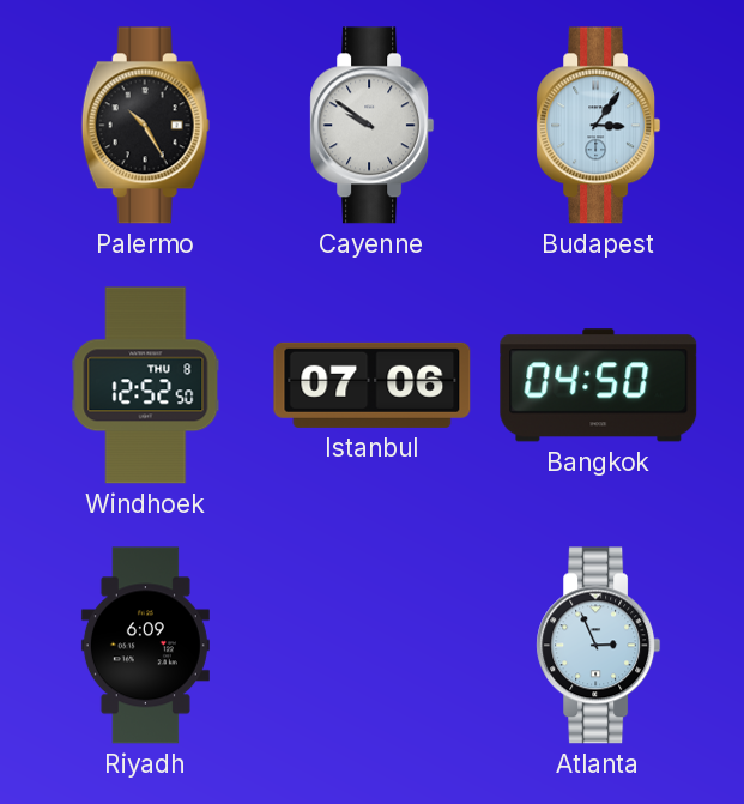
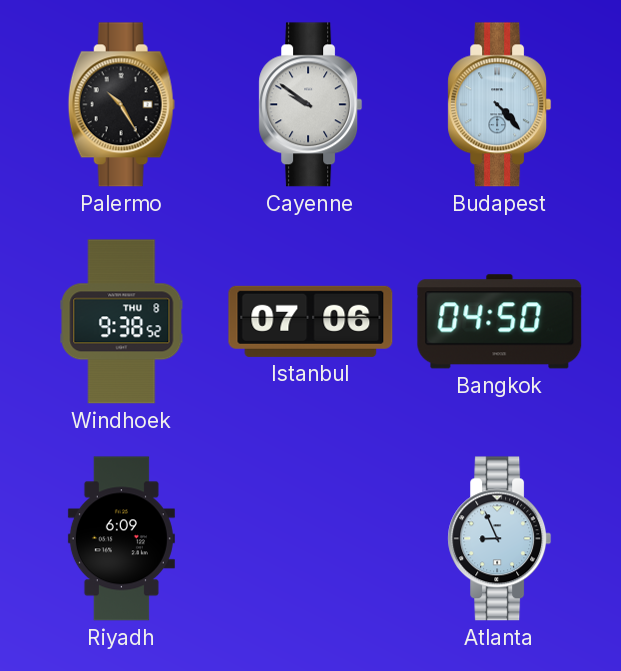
Budapest: 3:06 -> 4:23
Windhoek: 12:52 -> 9:38
Atlanta: 2:56 -> 8:56
